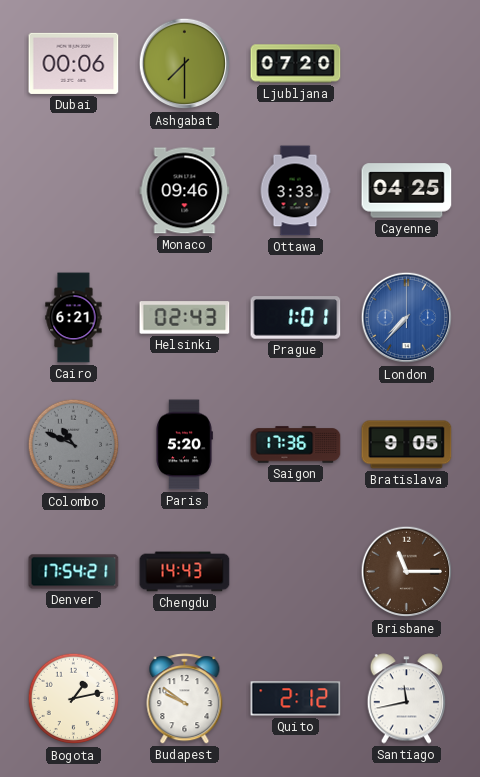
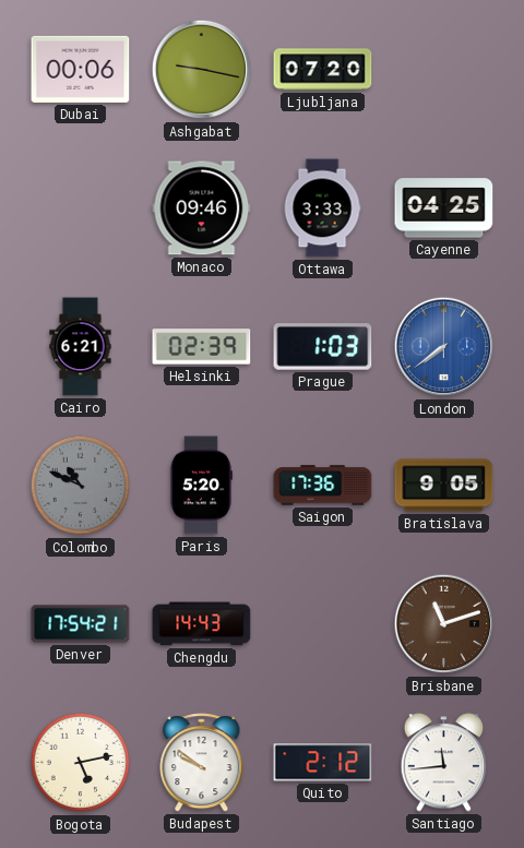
Ashgabat: 7:30 -> 9:17
Helsinki: 02:43 -> 02:39
Prague: 1:01 -> 1:03
London: 7:37 -> 7:39
Brisbane: 11:15 -> 11:12
Bogota: 1:13 -> 5:13
Santiago: 11:43 -> 11:44
